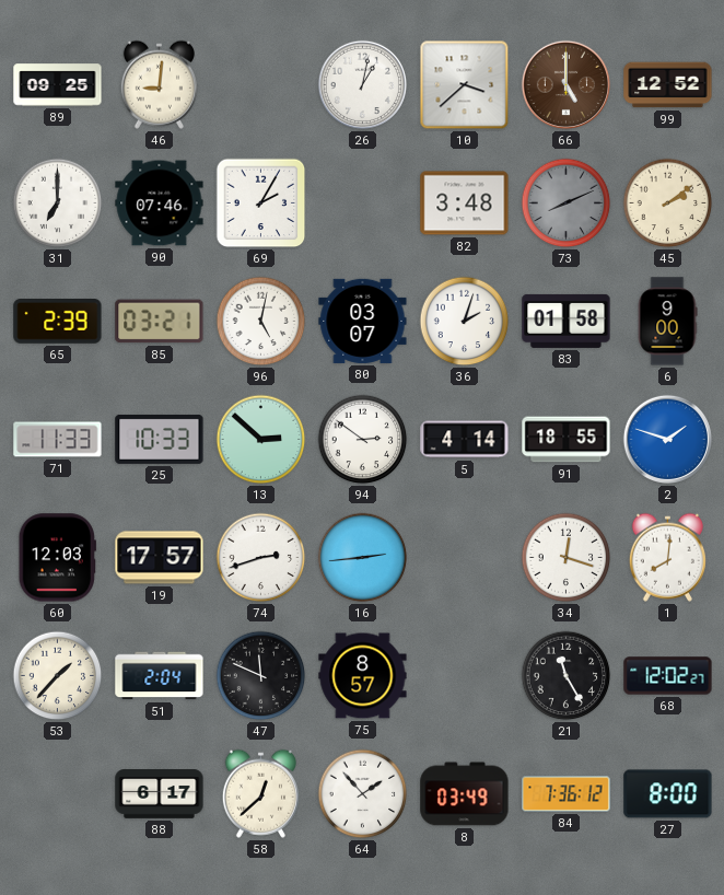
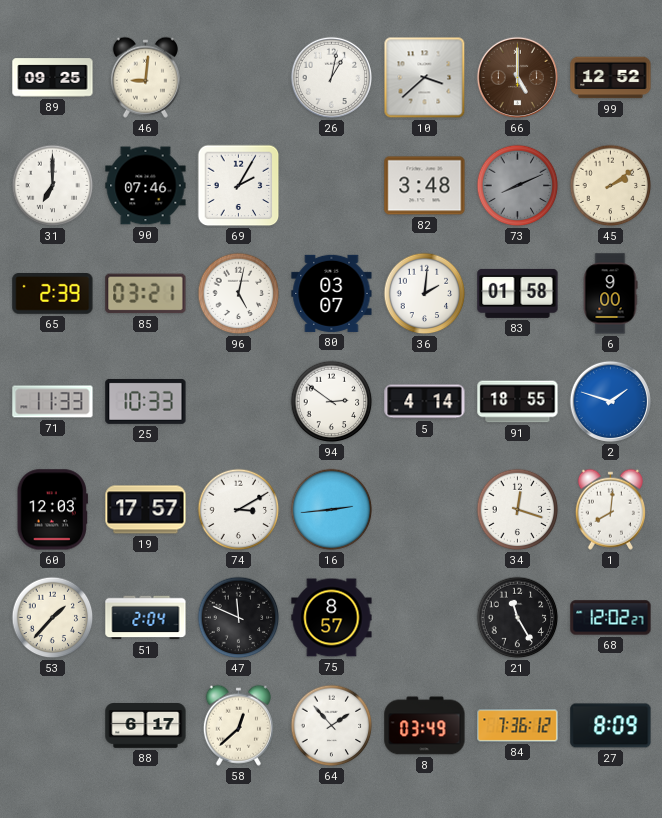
36: 2:03 -> 2:01
13: 2:52 -> none
74: 2:42 -> 3:10
27: 8:00 -> 8:09
